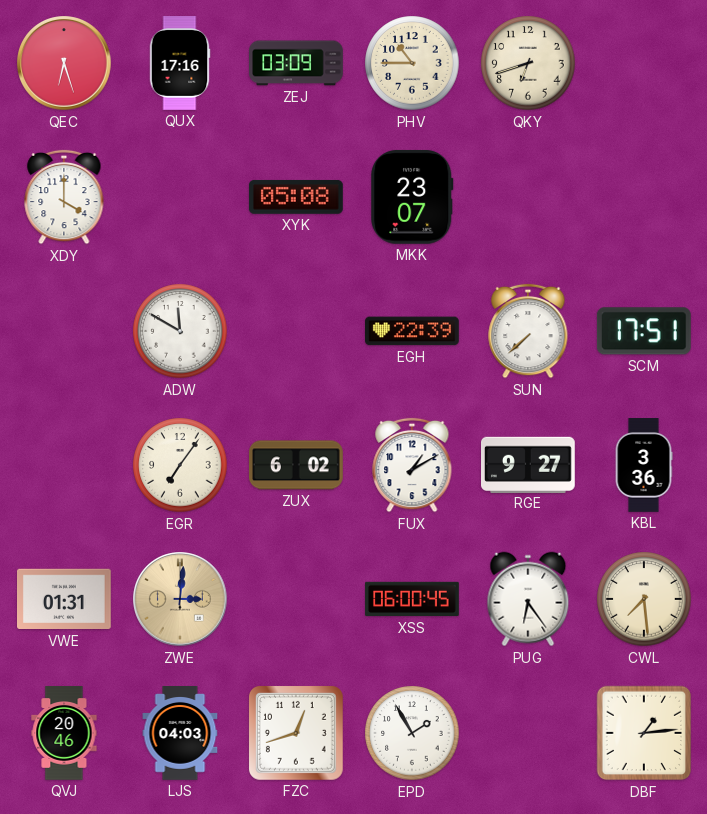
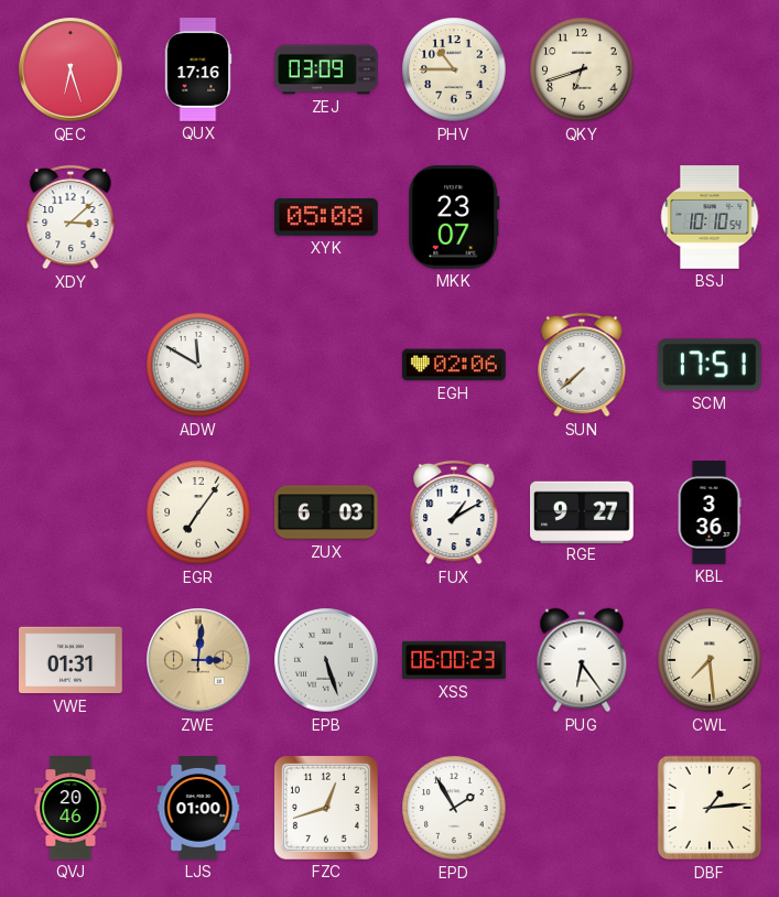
XDY: 4:00 -> 3:08
BSJ: none -> 10:10
EGH: 22:39 -> 02:06
ZUX: 6:02 -> 6:03
EPB: none -> 5:27
XSS: 06:00:45 -> 06:00:23
LJS: 04:03 -> 01:00
